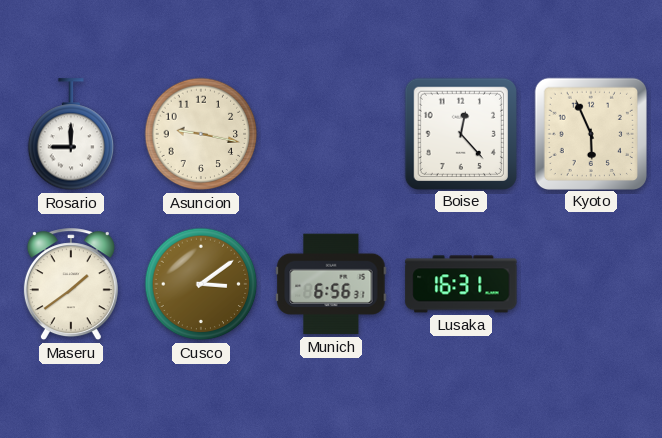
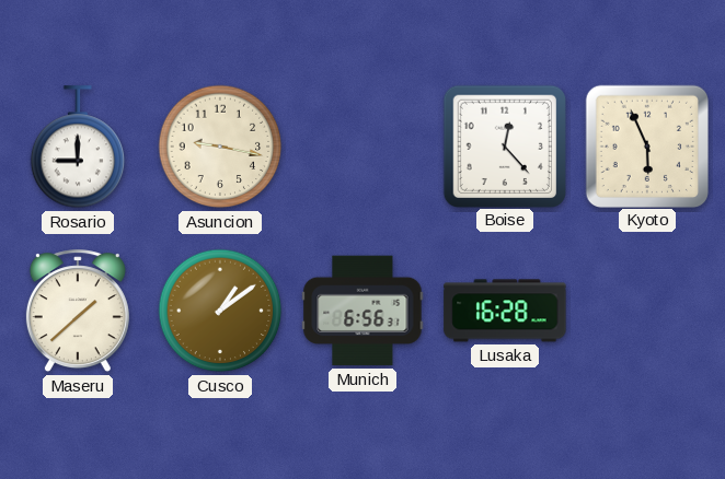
Maseru: 1:39 -> 1:38
Cusco: 3:09 -> 1:09
Lusaka: 16:31 -> 16:28
